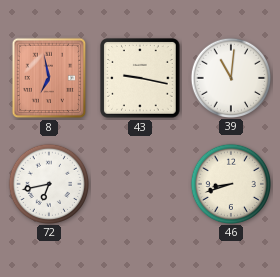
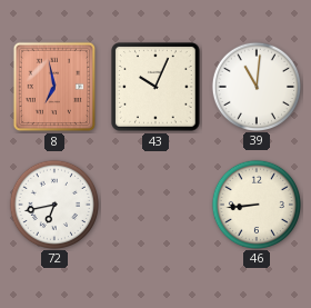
43: 9:17 -> 10:04
46: 8:42 -> 8:44
